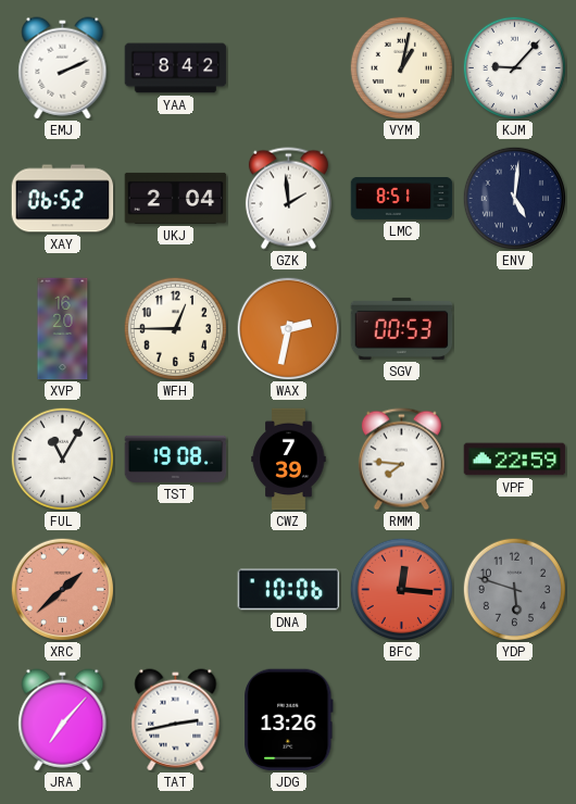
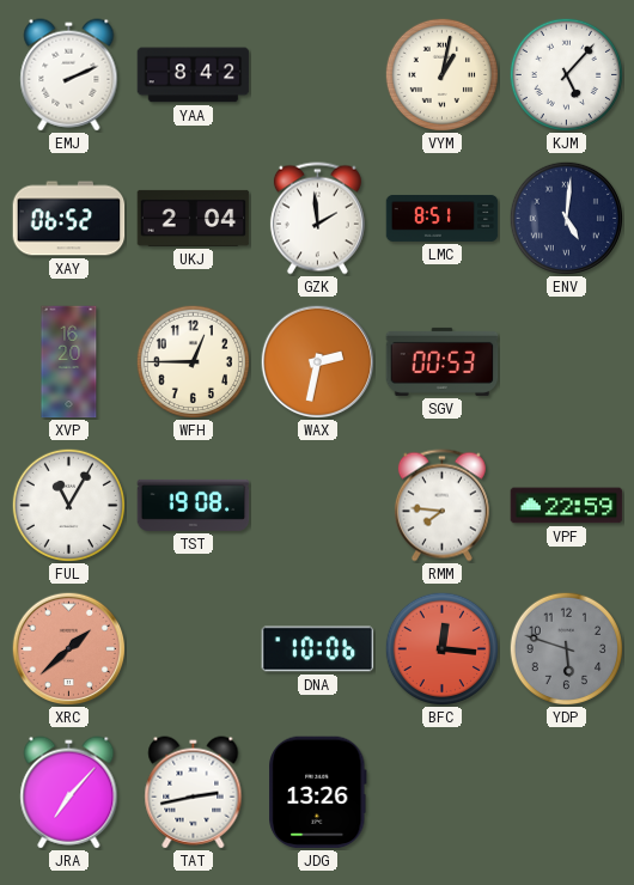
KJM: 9:07 -> 5:07
CWZ: 7:39 -> none
